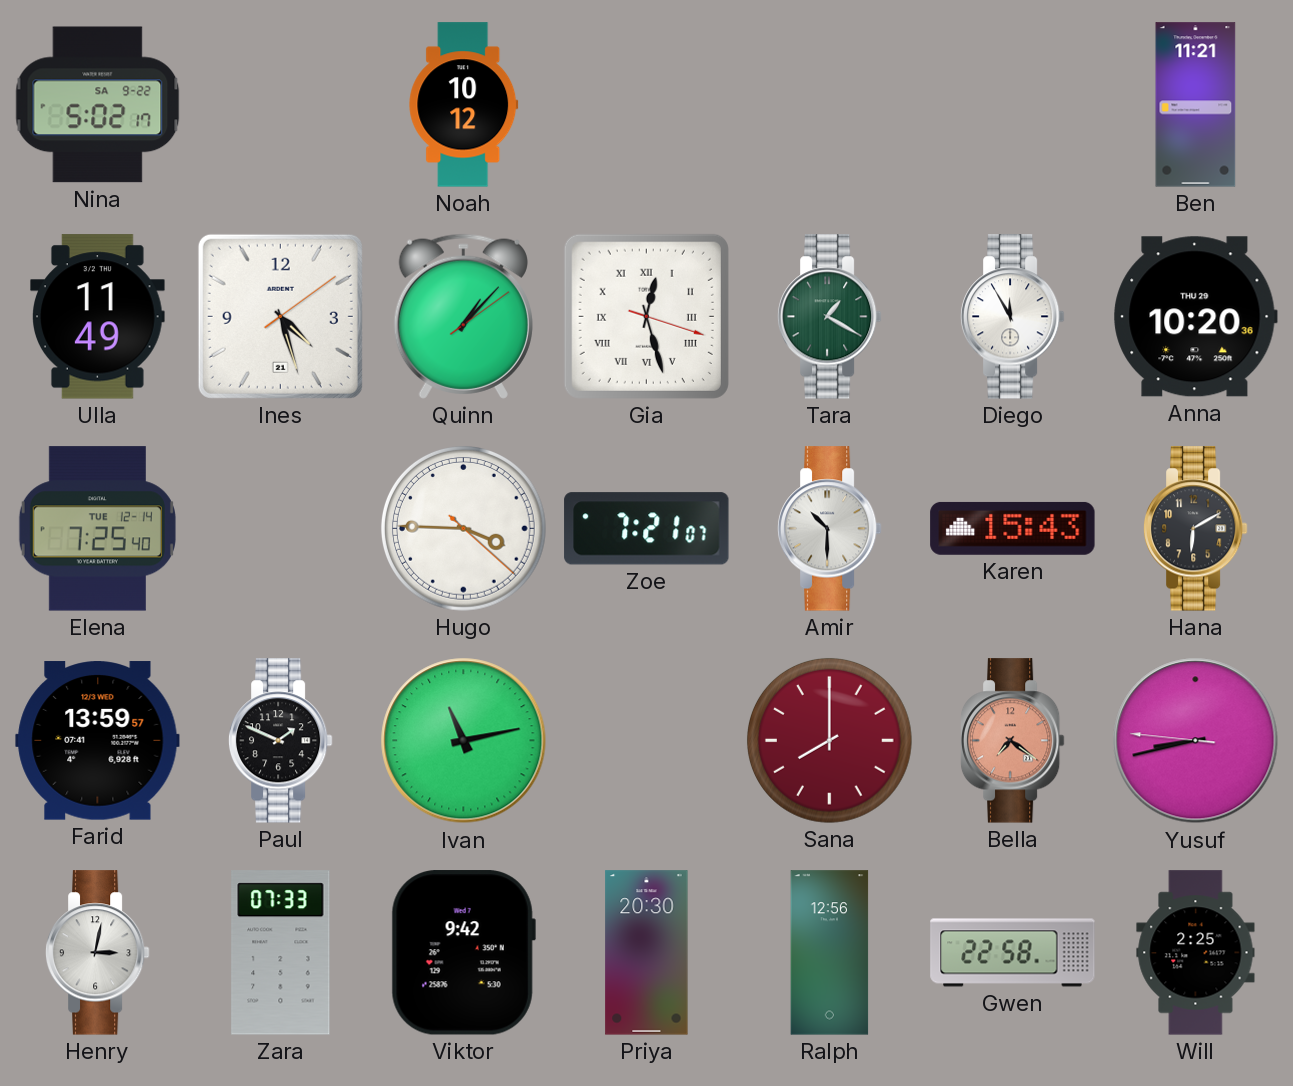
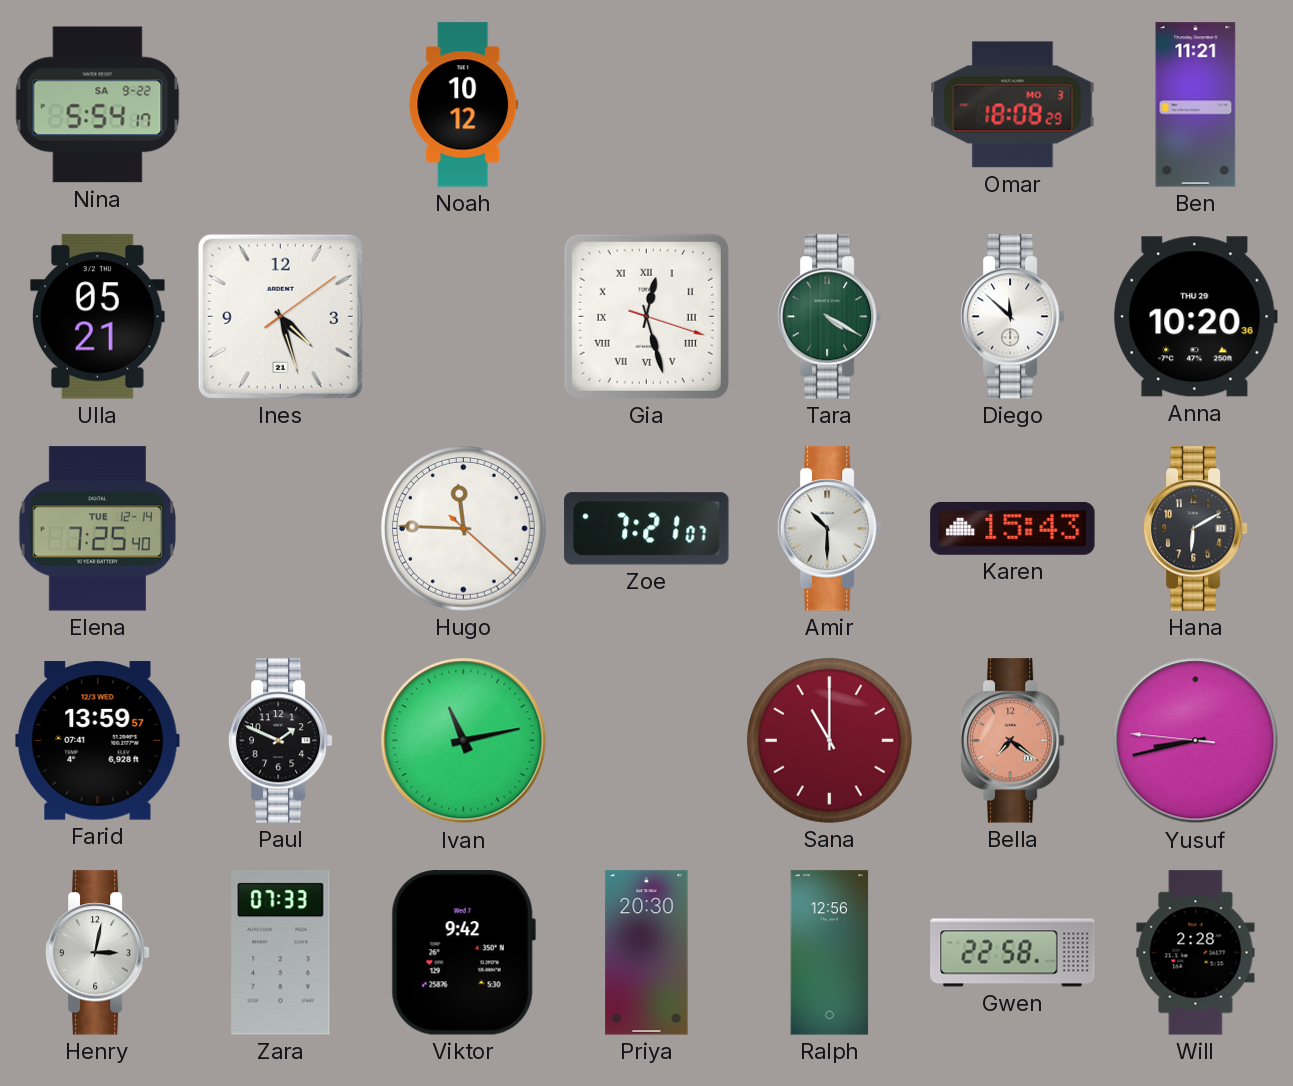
Nina: 5:02 -> 5:54
Omar: none -> 18:08
Ulla: 11:49 -> 05:21
Quinn: 1:07 -> none
Tara: 1:20 -> 4:20
Diego: 11:55 -> 11:52
Hugo: 3:45 -> 11:45
Sana: 8:00 -> 11:00
Will: 2:25 -> 2:28
